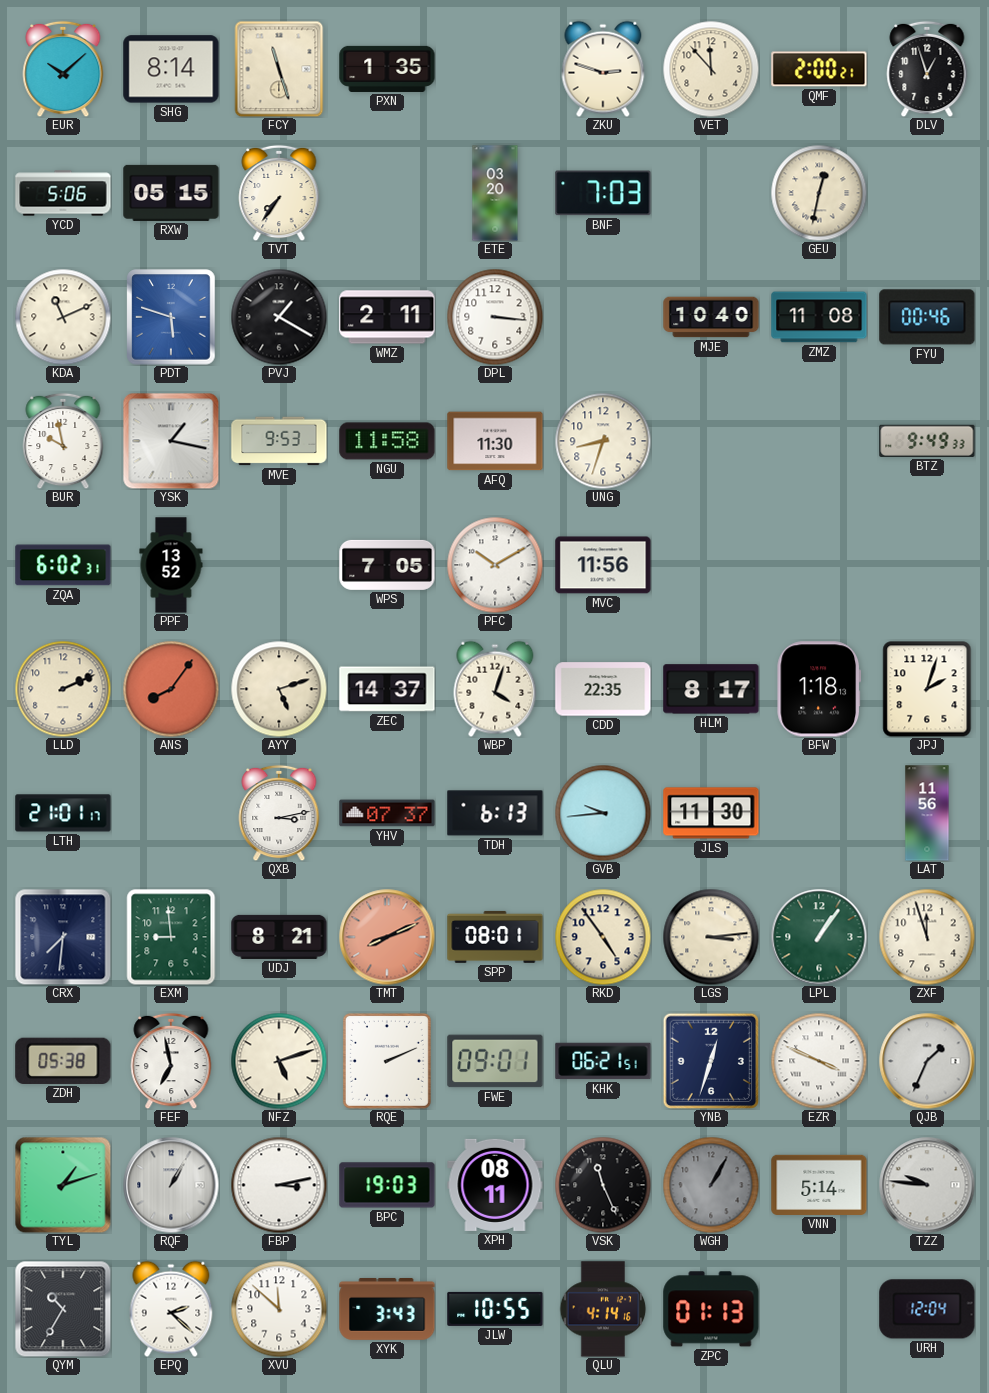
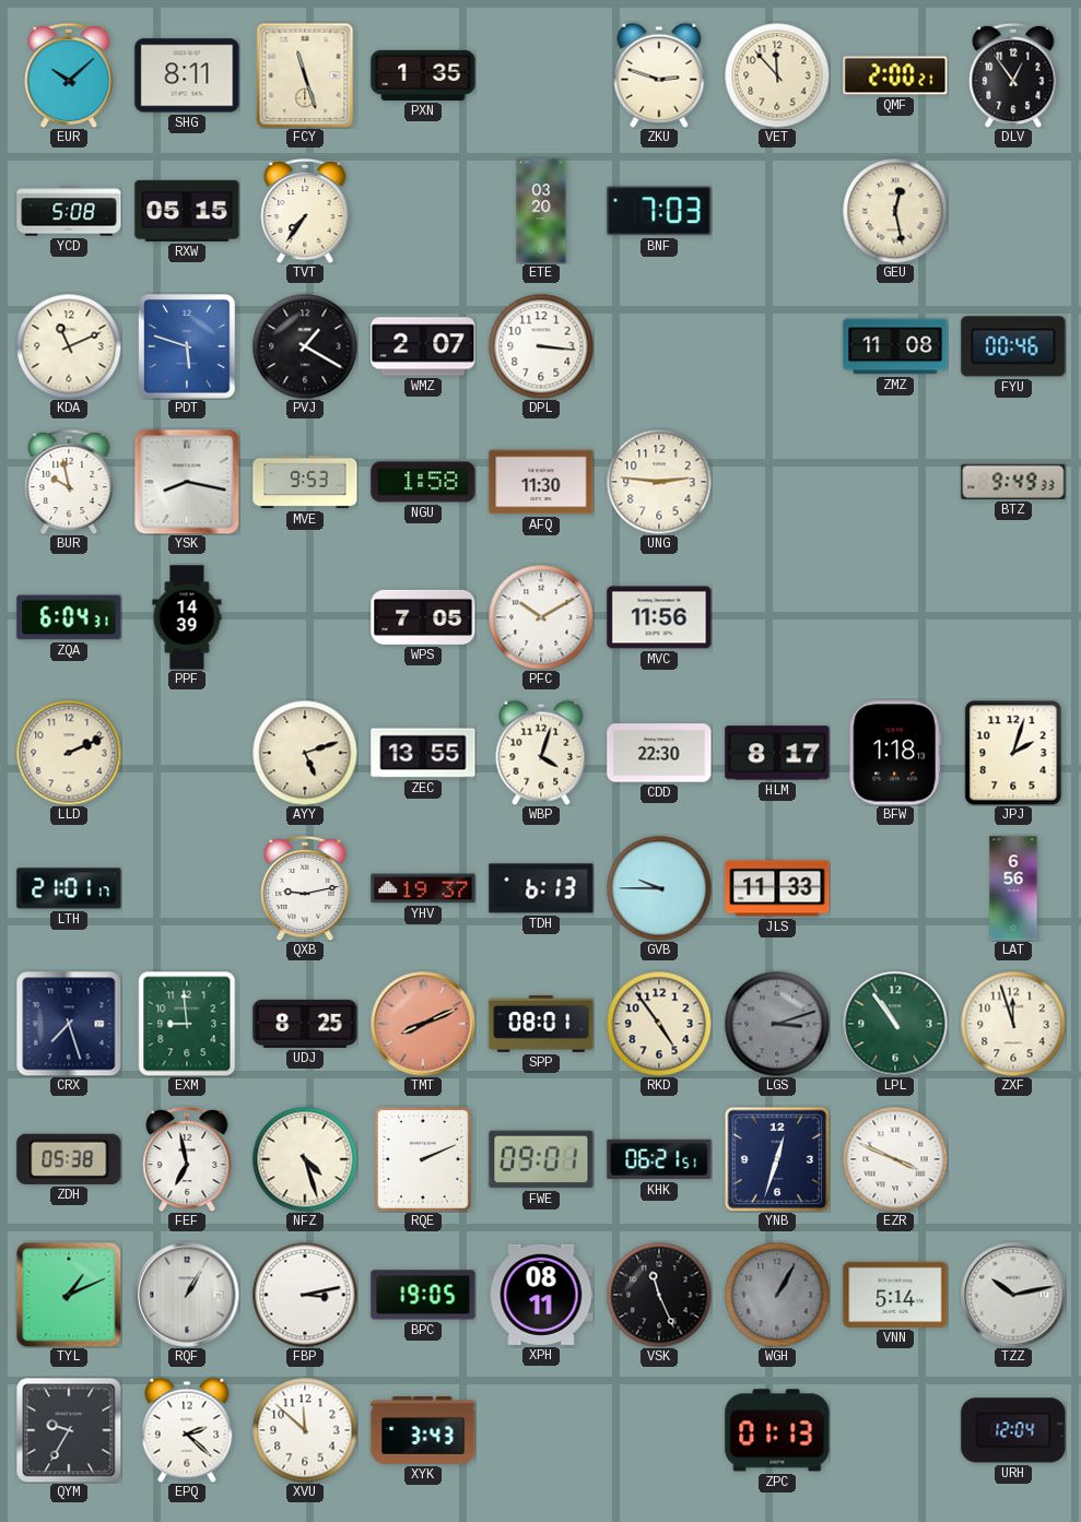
SHG: 8:14 -> 8:11
DLV: 12:57 -> 12:54
YCD: 5:06 -> 5:08
GEU: 12:32 -> 12:28
WMZ: 2:11 -> 2:07
MJE: 10:40 -> none
YSK: 1:17 -> 8:17
NGU: 11:58 -> 1:58
UNG: 8:33 -> 2:46
ZQA: 6:02 -> 6:04
PPF: 13:52 -> 14:39
ANS: 8:06 -> none
ZEC: 14:37 -> 13:55
CDD: 22:35 -> 22:30
QXB: 3:13 -> 9:13
YHV: 07:37 -> 19:37
GVB: 9:44 -> 9:45
JLS: 11:30 -> 11:33
LAT: 11:56 -> 6:56
CRX: 7:31 -> 7:27
UDJ: 8:21 -> 8:25
LGS: 3:14 -> 3:12
LGS dial: cream -> grey
LPL: 1:06 -> 10:54
NFZ: 5:12 -> 4:27
QJB: 1:34 -> none
TYL: 1:12 -> 1:11
BPC: 19:03 -> 19:05
TZZ: 9:46 -> 10:13
QYM: 10:35 -> 9:35
JLW: 10:55 -> none
QLU: 4:14 -> none
